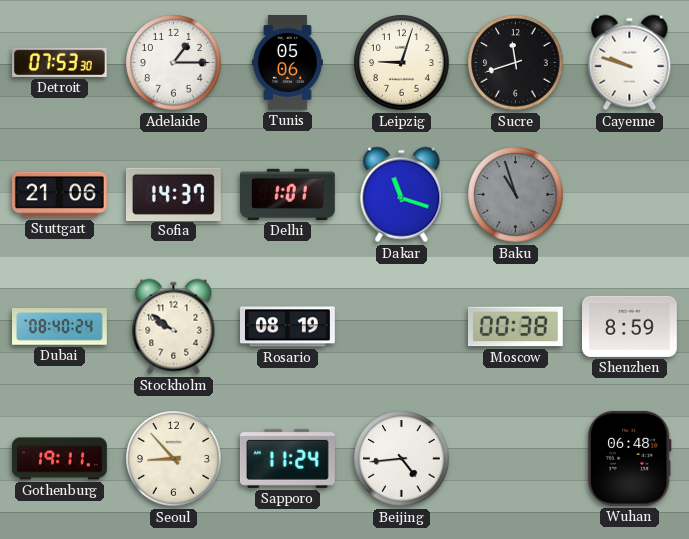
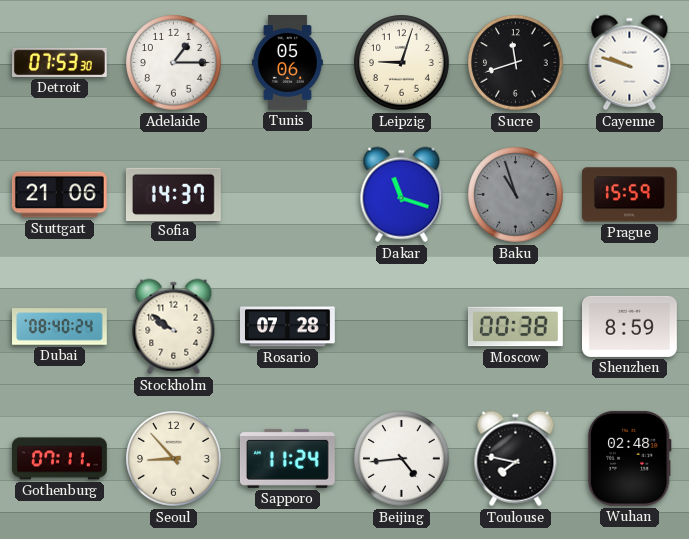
Delhi: 1:01 -> none
Prague: none -> 15:59
Rosario: 08:19 -> 07:28
Gothenburg: 19:11 -> 07:11
Toulouse: none -> 7:47
Wuhan: 06:48 -> 02:48
